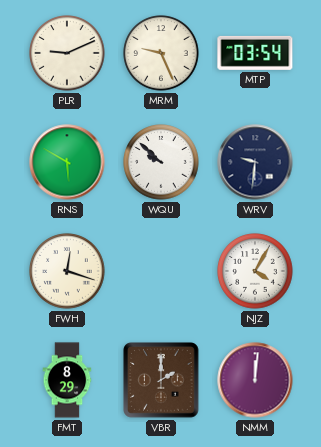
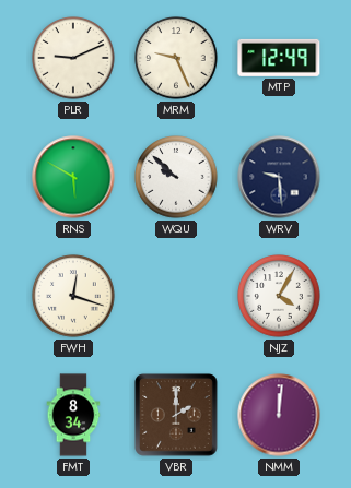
MTP: 03:54 -> 12:49
WRV: 9:31 -> 9:29
FMT: 8:29 -> 8:34
